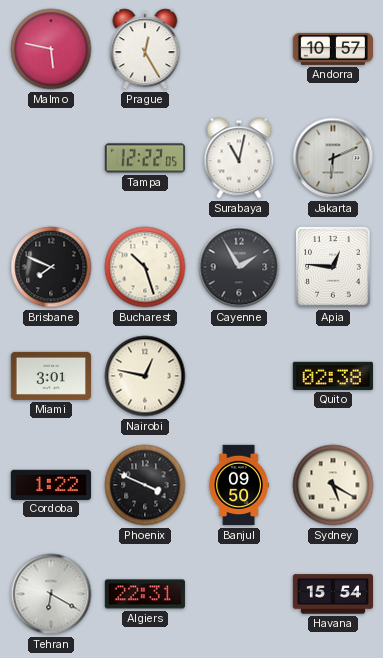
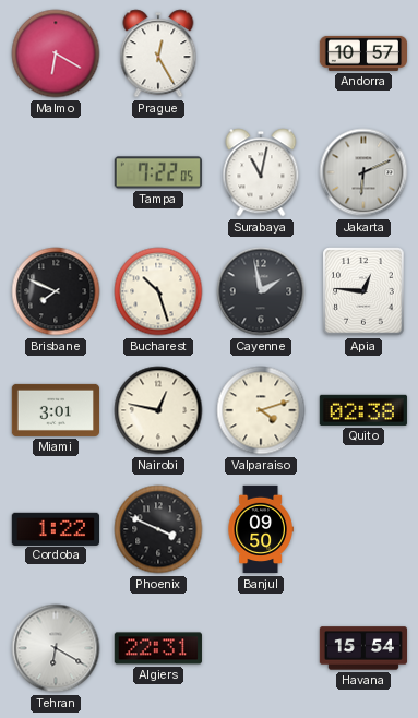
Malmo: 5:47 -> 6:20
Tampa: 12:22 -> 7:22
Cayenne: 1:55 -> 1:58
Valparaiso: none -> 4:12
Sydney: 5:20 -> none
